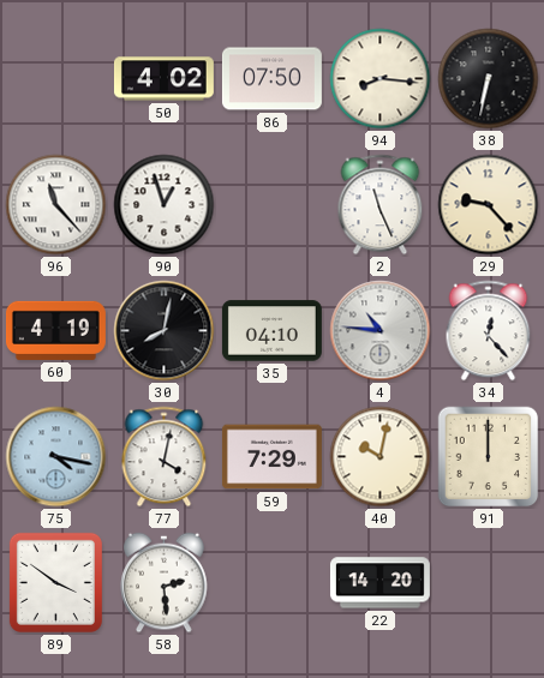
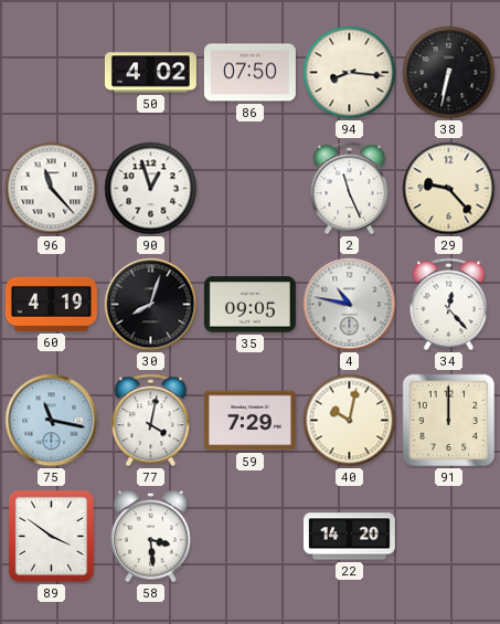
30: 8:02 -> 8:03
35: 04:10 -> 09:05
4: 10:46 -> 10:47
75: 4:17 -> 11:17
58: 2:29 -> 3:29
